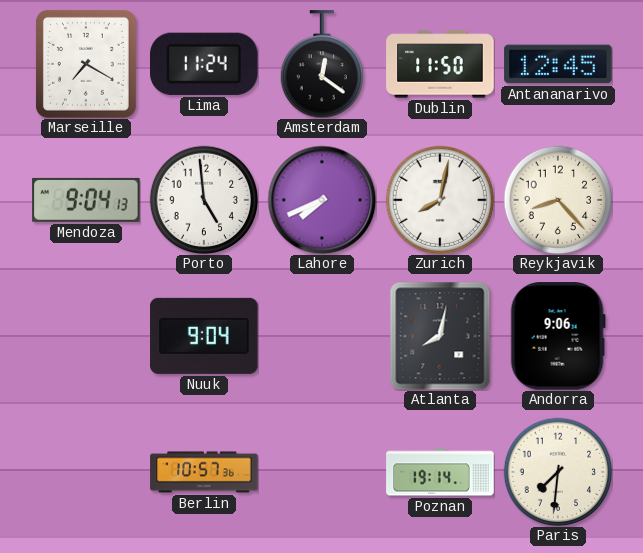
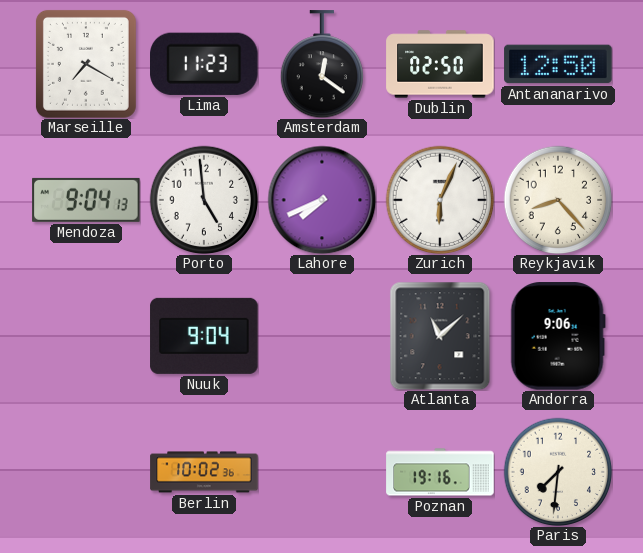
Lima: 11:24 -> 11:23
Dublin: 11:50 -> 02:50
Antananarivo: 12:45 -> 12:50
Zurich: 8:02 -> 6:04
Atlanta: 8:02 -> 11:08
Berlin: 10:57 -> 10:02
Poznan: 19:14 -> 19:16
